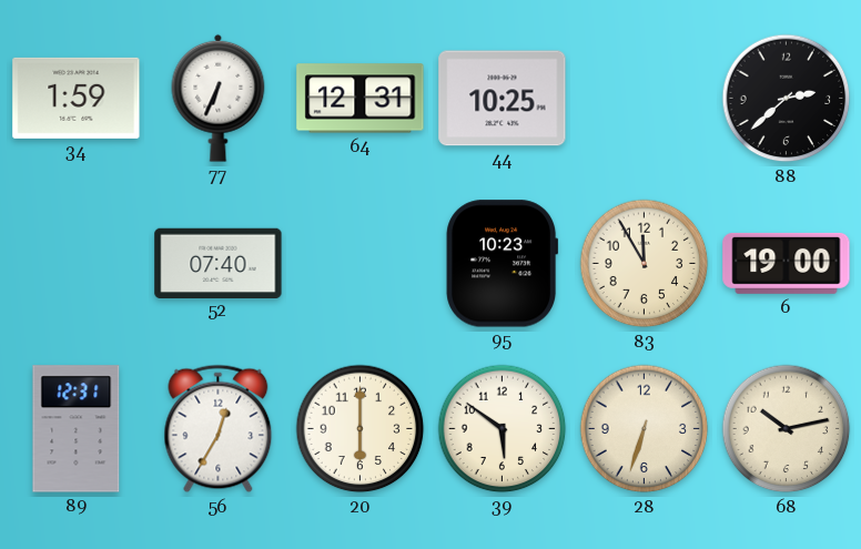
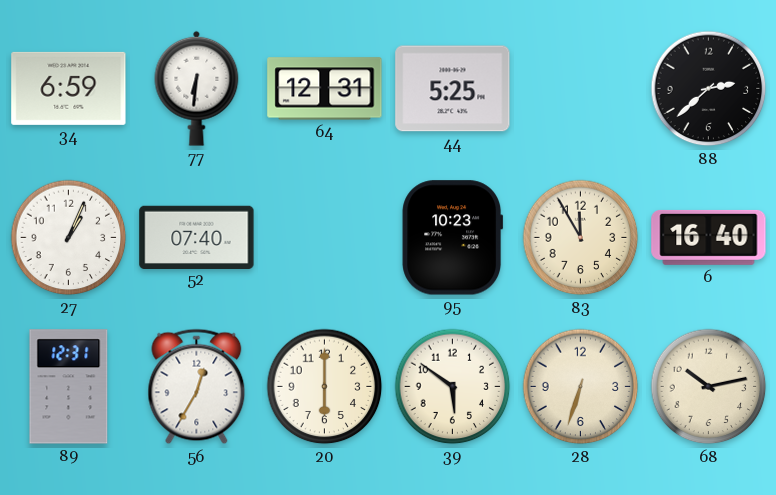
34: 1:59 -> 6:59
77: 6:34 -> 6:31
44: 10:25 -> 5:25
27: none -> 1:04
6: 19:00 -> 16:40
